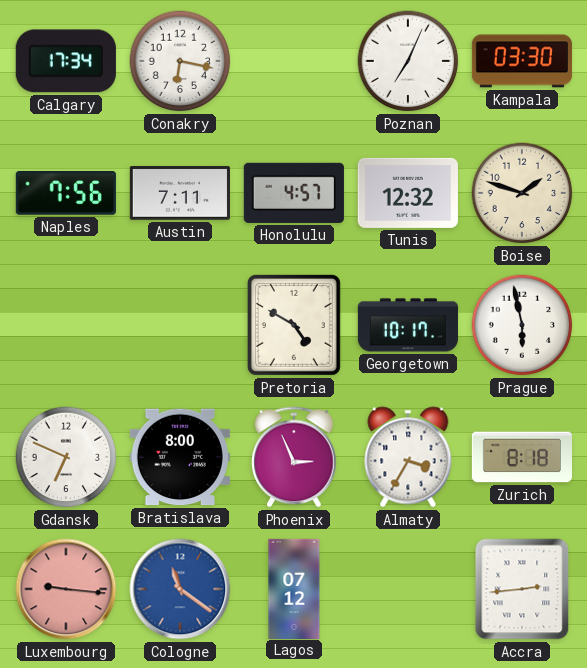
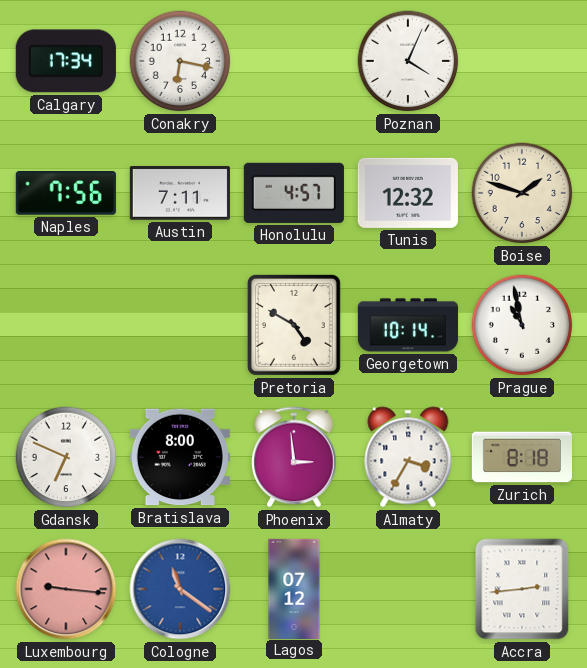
Poznan: 7:04 -> 4:04
Kampala: 03:30 -> none
Georgetown: 10:17 -> 10:14
Prague: 5:58 -> 10:58
Phoenix: 2:56 -> 2:59
